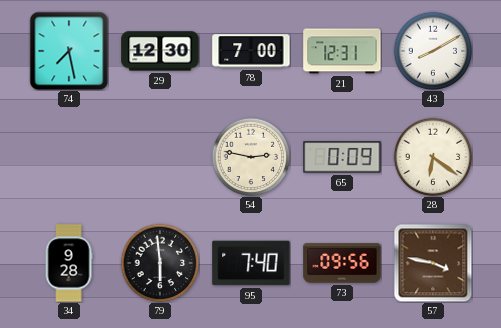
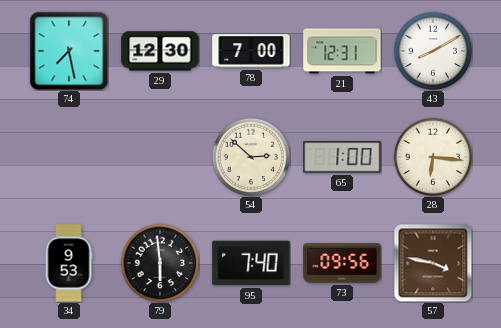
54: 2:47 -> 2:52
65: 0:09 -> 1:00
28: 6:21 -> 6:16
34: 9:28 -> 9:53
